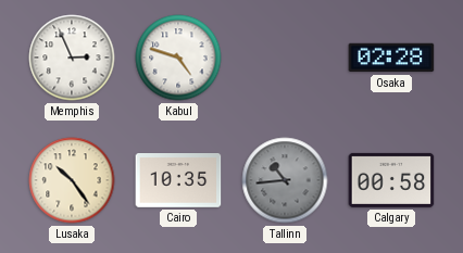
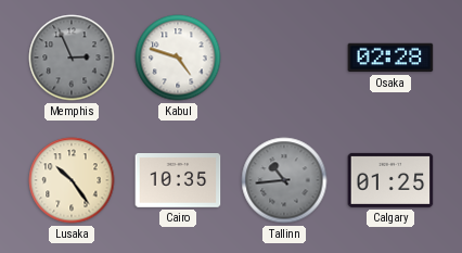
Memphis dial: white -> grey
Calgary: 00:58 -> 01:25
